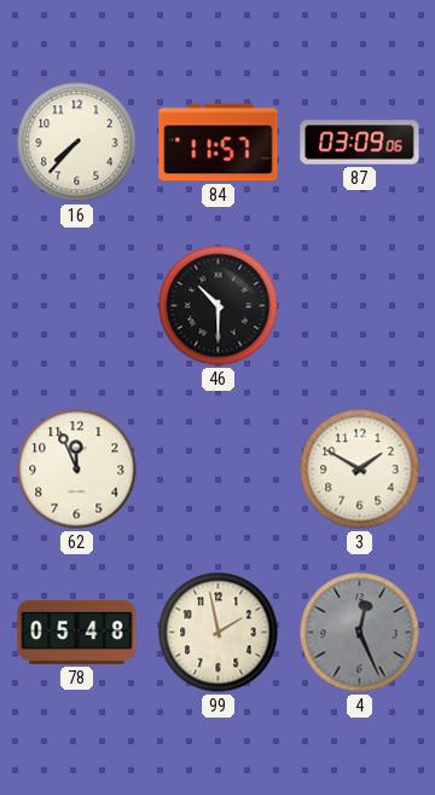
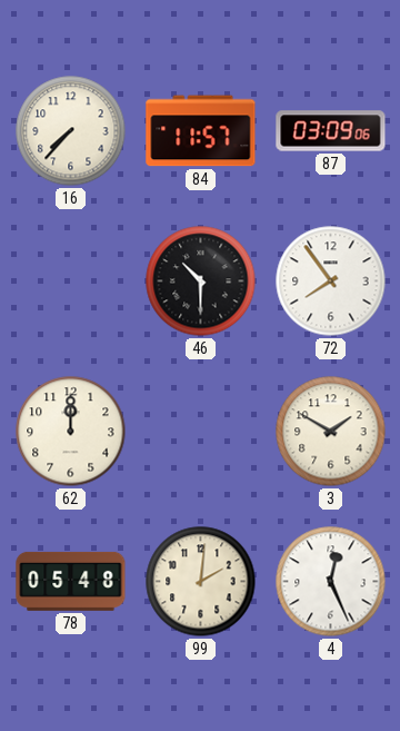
72: none -> 7:54
62: 11:56 -> 12:00
99: 1:58 -> 2:01
4 dial: grey -> white
